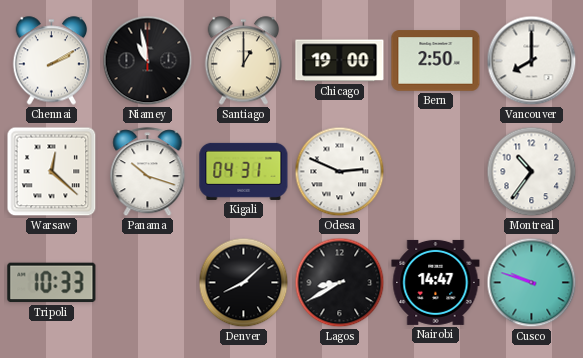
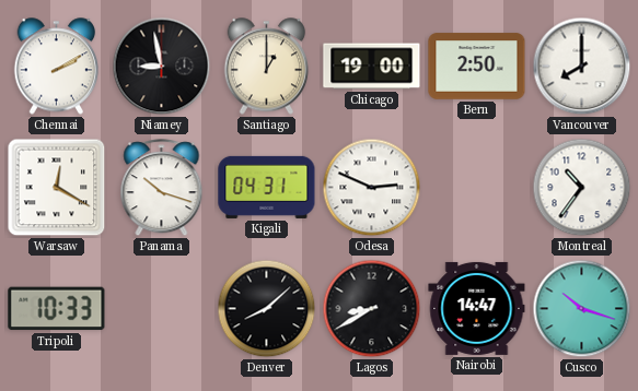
Niamey: 10:58 -> 8:58
Warsaw: 12:22 -> 12:20
Cusco: 9:48 -> 10:18
